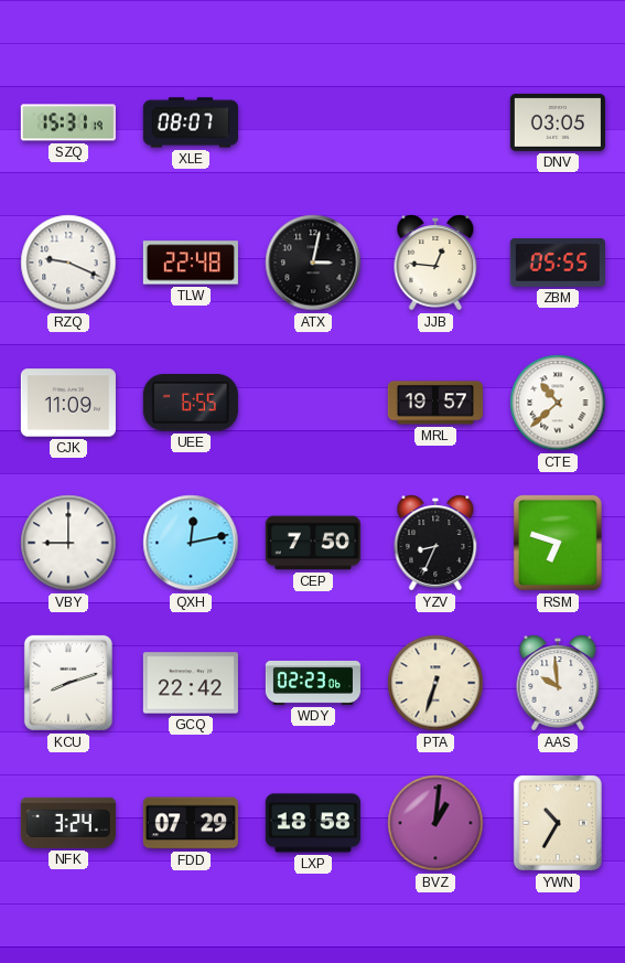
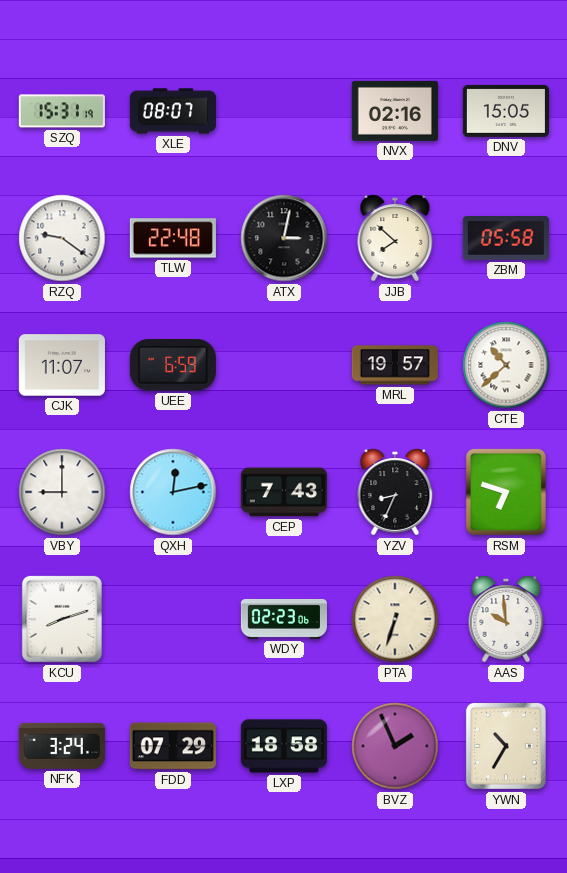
NVX: none -> 02:16
DNV: 03:05 -> 15:05
RZQ: 9:19 -> 9:21
JJB: 12:46 -> 7:52
ZBM: 05:55 -> 05:58
CJK: 11:09 -> 11:07
UEE: 6:55 -> 6:59
CEP: 7:50 -> 7:43
GCQ: 22:42 -> none
BVZ: 1:01 -> 1:56
